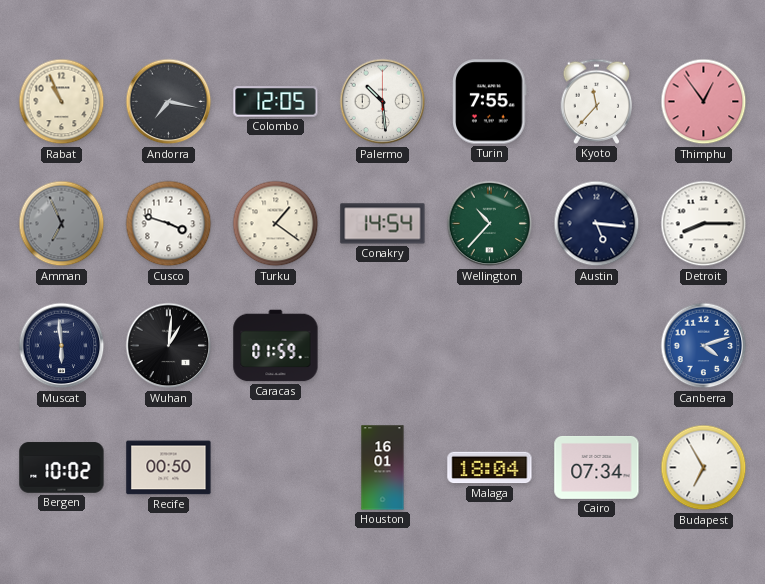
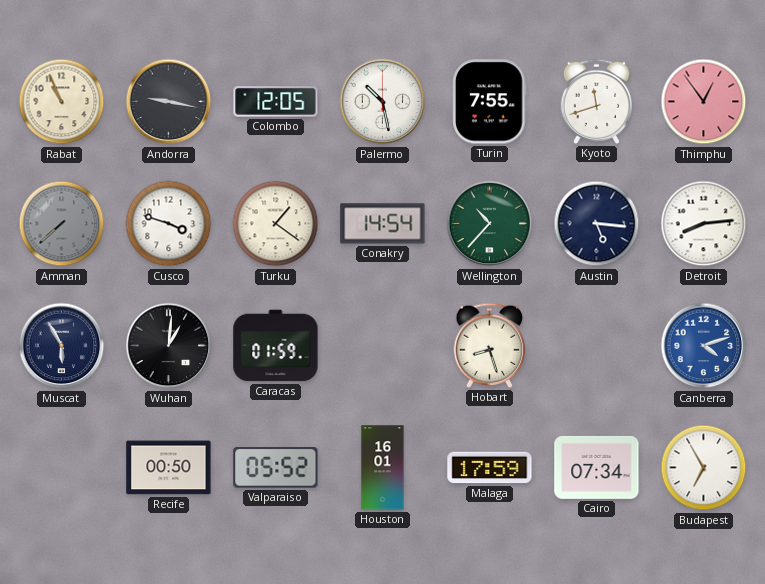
Andorra: 7:17 -> 9:17
Palermo: 10:29 -> 10:28
Kyoto: 11:37 -> 11:42
Amman: 6:56 -> 7:38
Detroit: 8:15 -> 8:14
Muscat: 5:59 -> 5:55
Hobart: none -> 8:27
Bergen: 10:02 -> none
Valparaiso: none -> 05:52
Malaga: 18:04 -> 17:59
